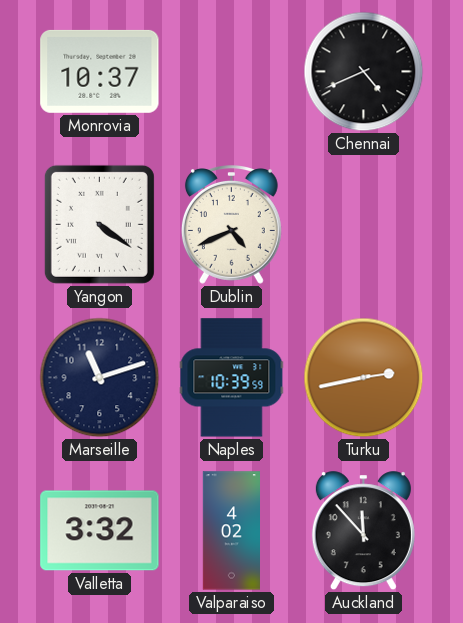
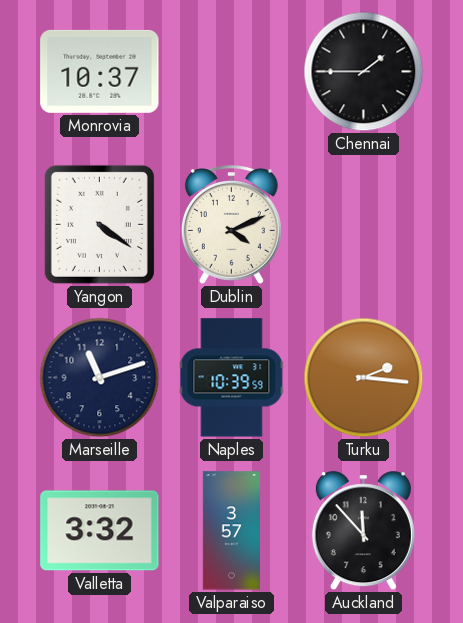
Chennai: 4:41 -> 1:45
Dublin: 4:41 -> 4:11
Turku: 2:43 -> 2:16
Valparaiso: 4:02 -> 3:57
